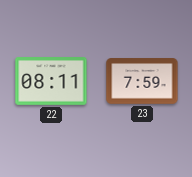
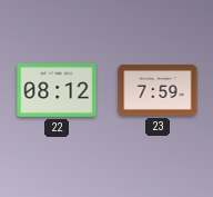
22: 08:11 -> 08:12
